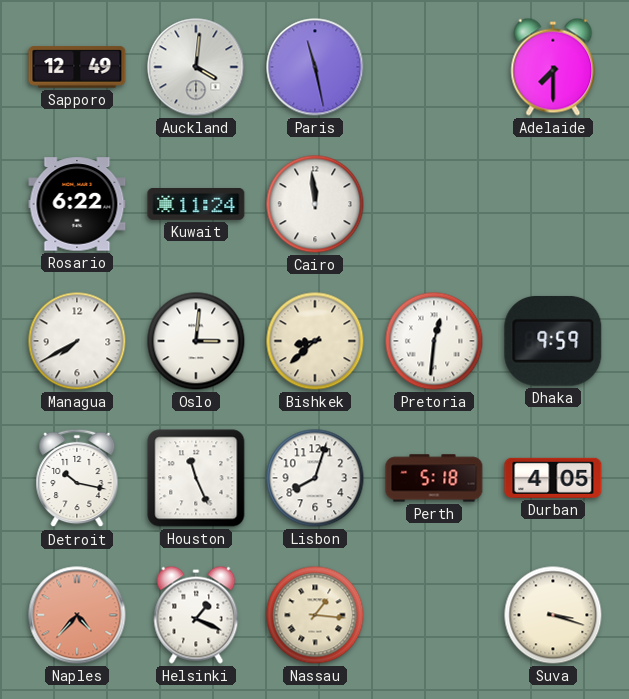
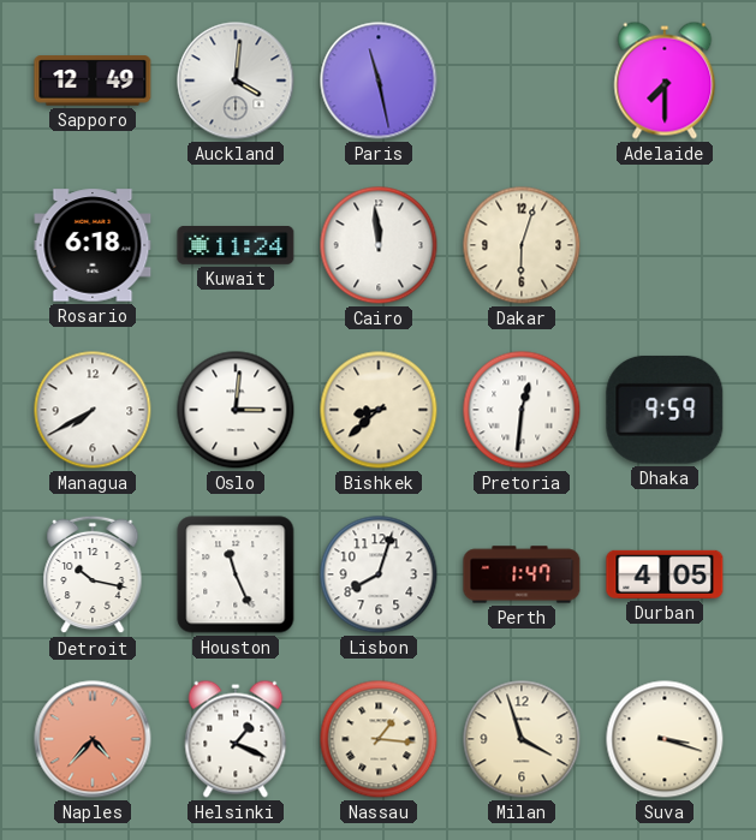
Rosario: 6:22 -> 6:18
Dakar: none -> 6:03
Perth: 5:18 -> 1:47
Milan: none -> 3:57
